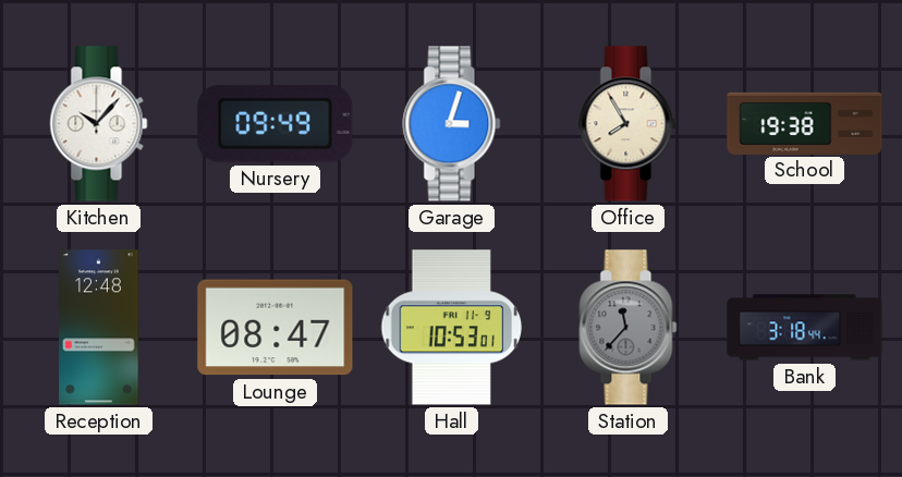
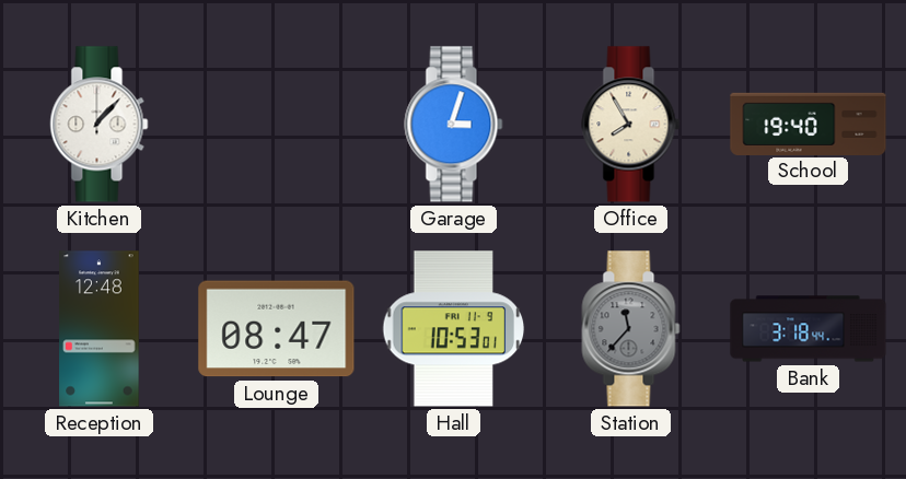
Kitchen: 10:07 -> 1:07
Nursery: 09:49 -> none
School: 19:38 -> 19:40
